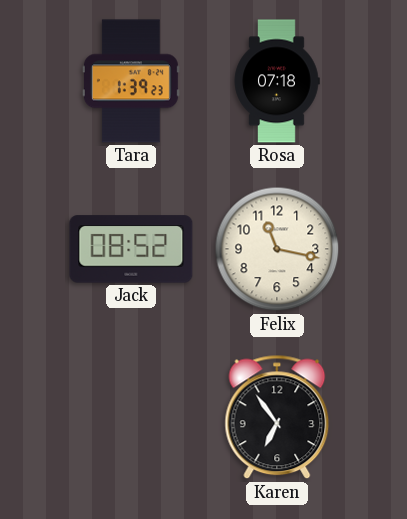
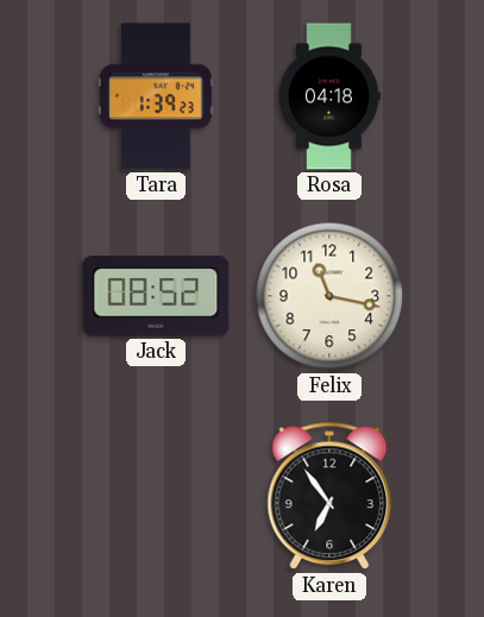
Rosa: 07:18 -> 04:18
